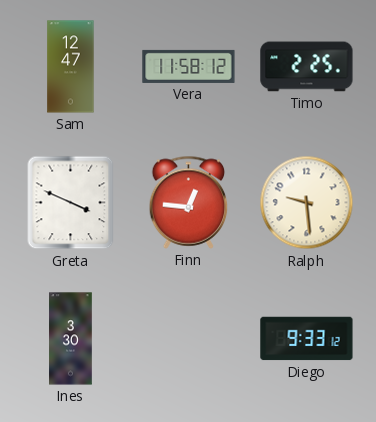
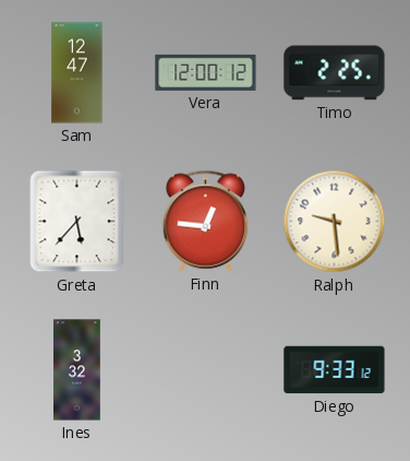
Vera: 11:58 -> 12:00
Greta: 3:49 -> 5:37
Ines: 3:30 -> 3:32
